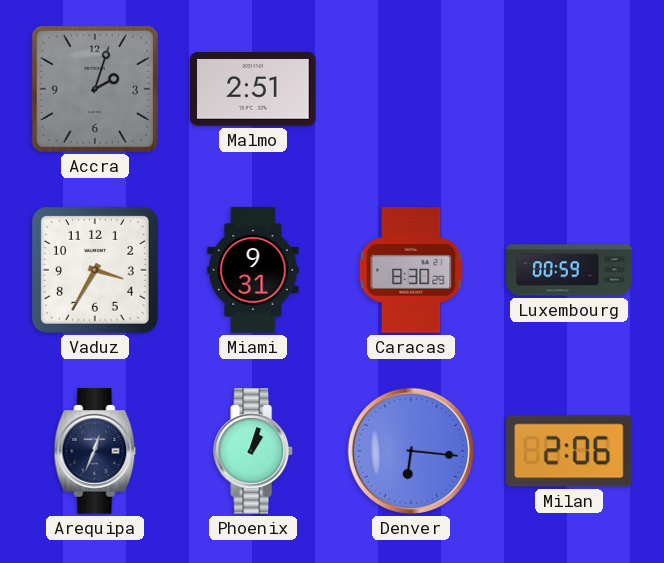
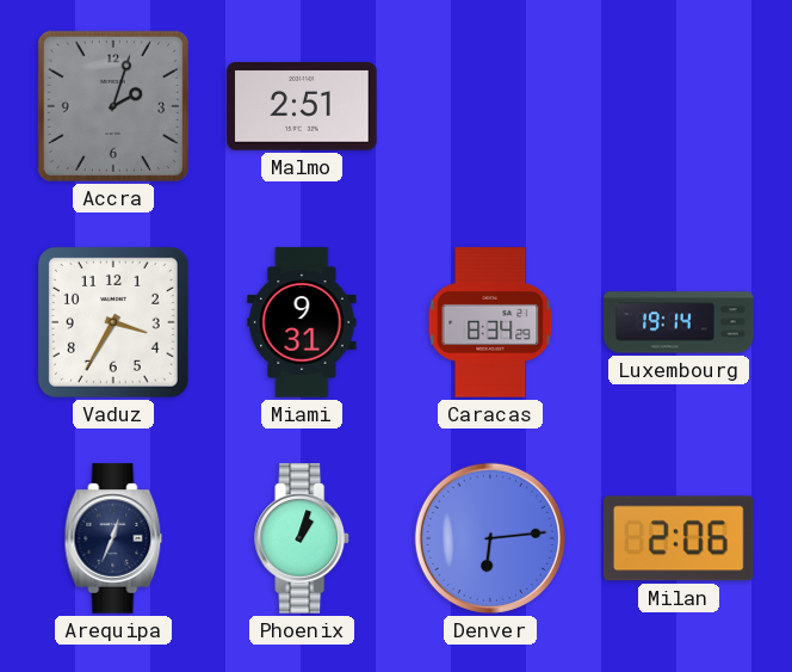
Caracas: 8:30 -> 8:34
Luxembourg: 00:59 -> 19:14
Denver: 6:16 -> 6:14
